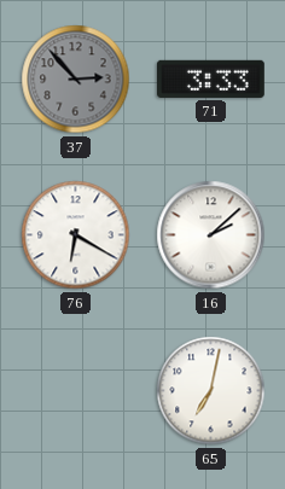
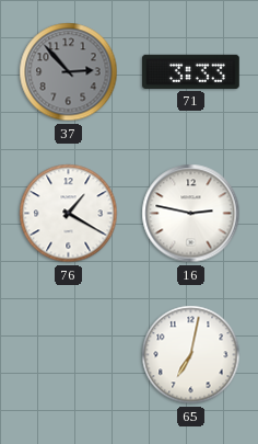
76: 6:20 -> 1:20
16: 2:08 -> 2:47
